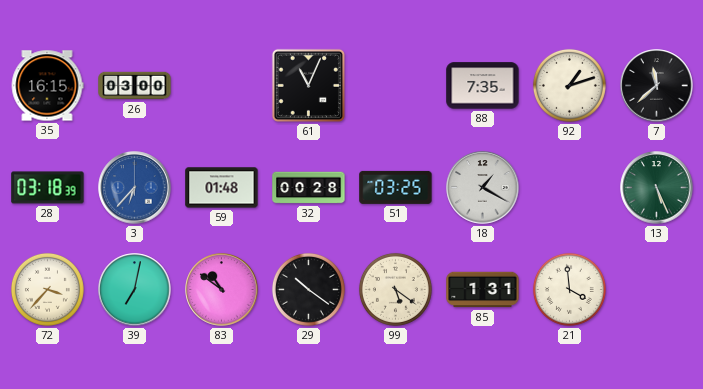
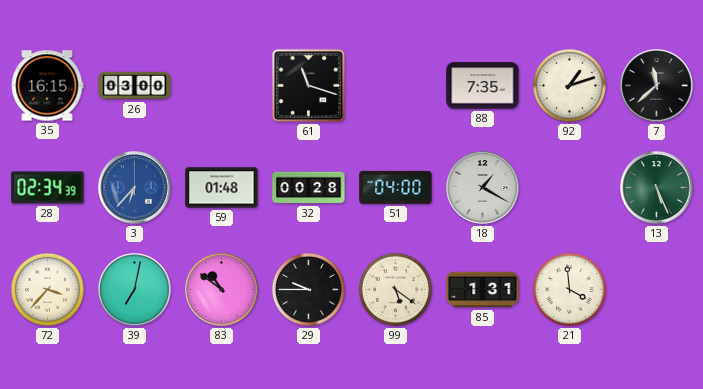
61: 11:04 -> 11:18
28: 03:18 -> 02:34
51: 03:25 -> 04:00
29: 10:21 -> 9:45
